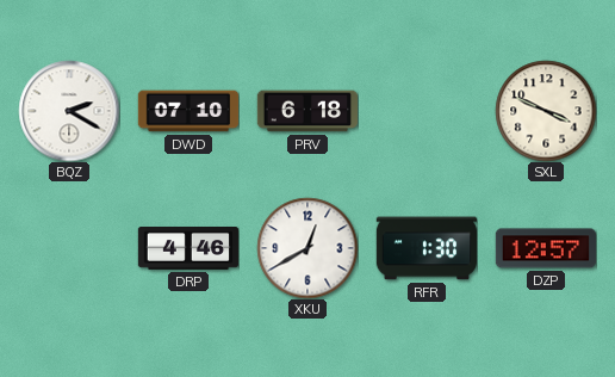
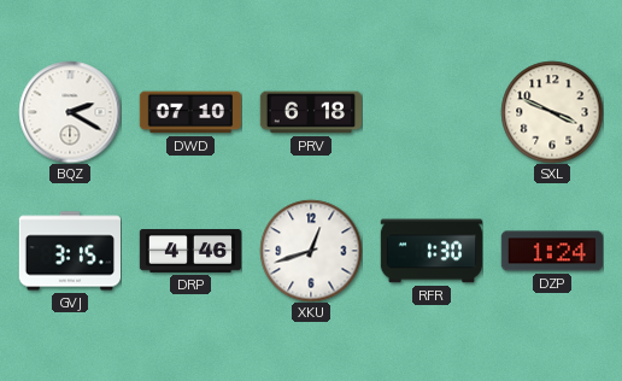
GVJ: none -> 3:15
XKU: 12:40 -> 12:42
DZP: 12:57 -> 1:24
